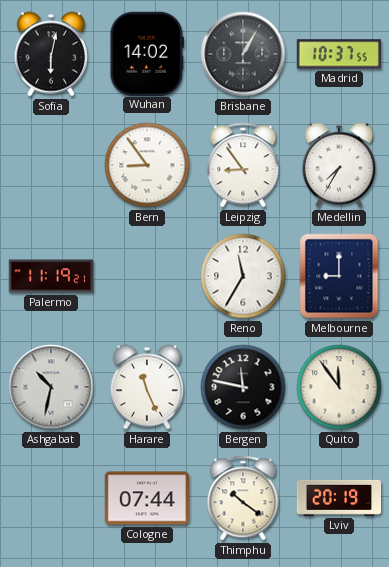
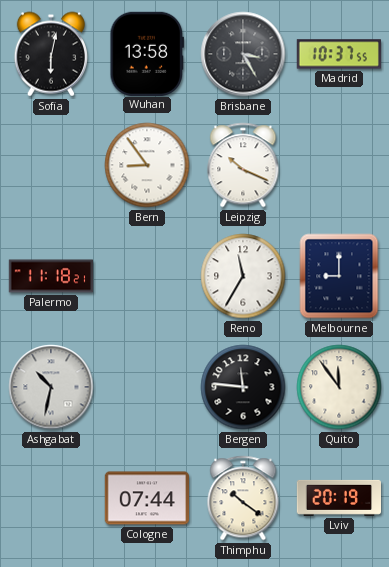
Wuhan: 14:02 -> 13:58
Brisbane: 1:05 -> 3:25
Leipzig: 8:54 -> 10:19
Medellin: 7:35 -> none
Palermo: 11:19 -> 11:18
Harare: 11:26 -> none
Bergen: 11:47 -> 11:46
